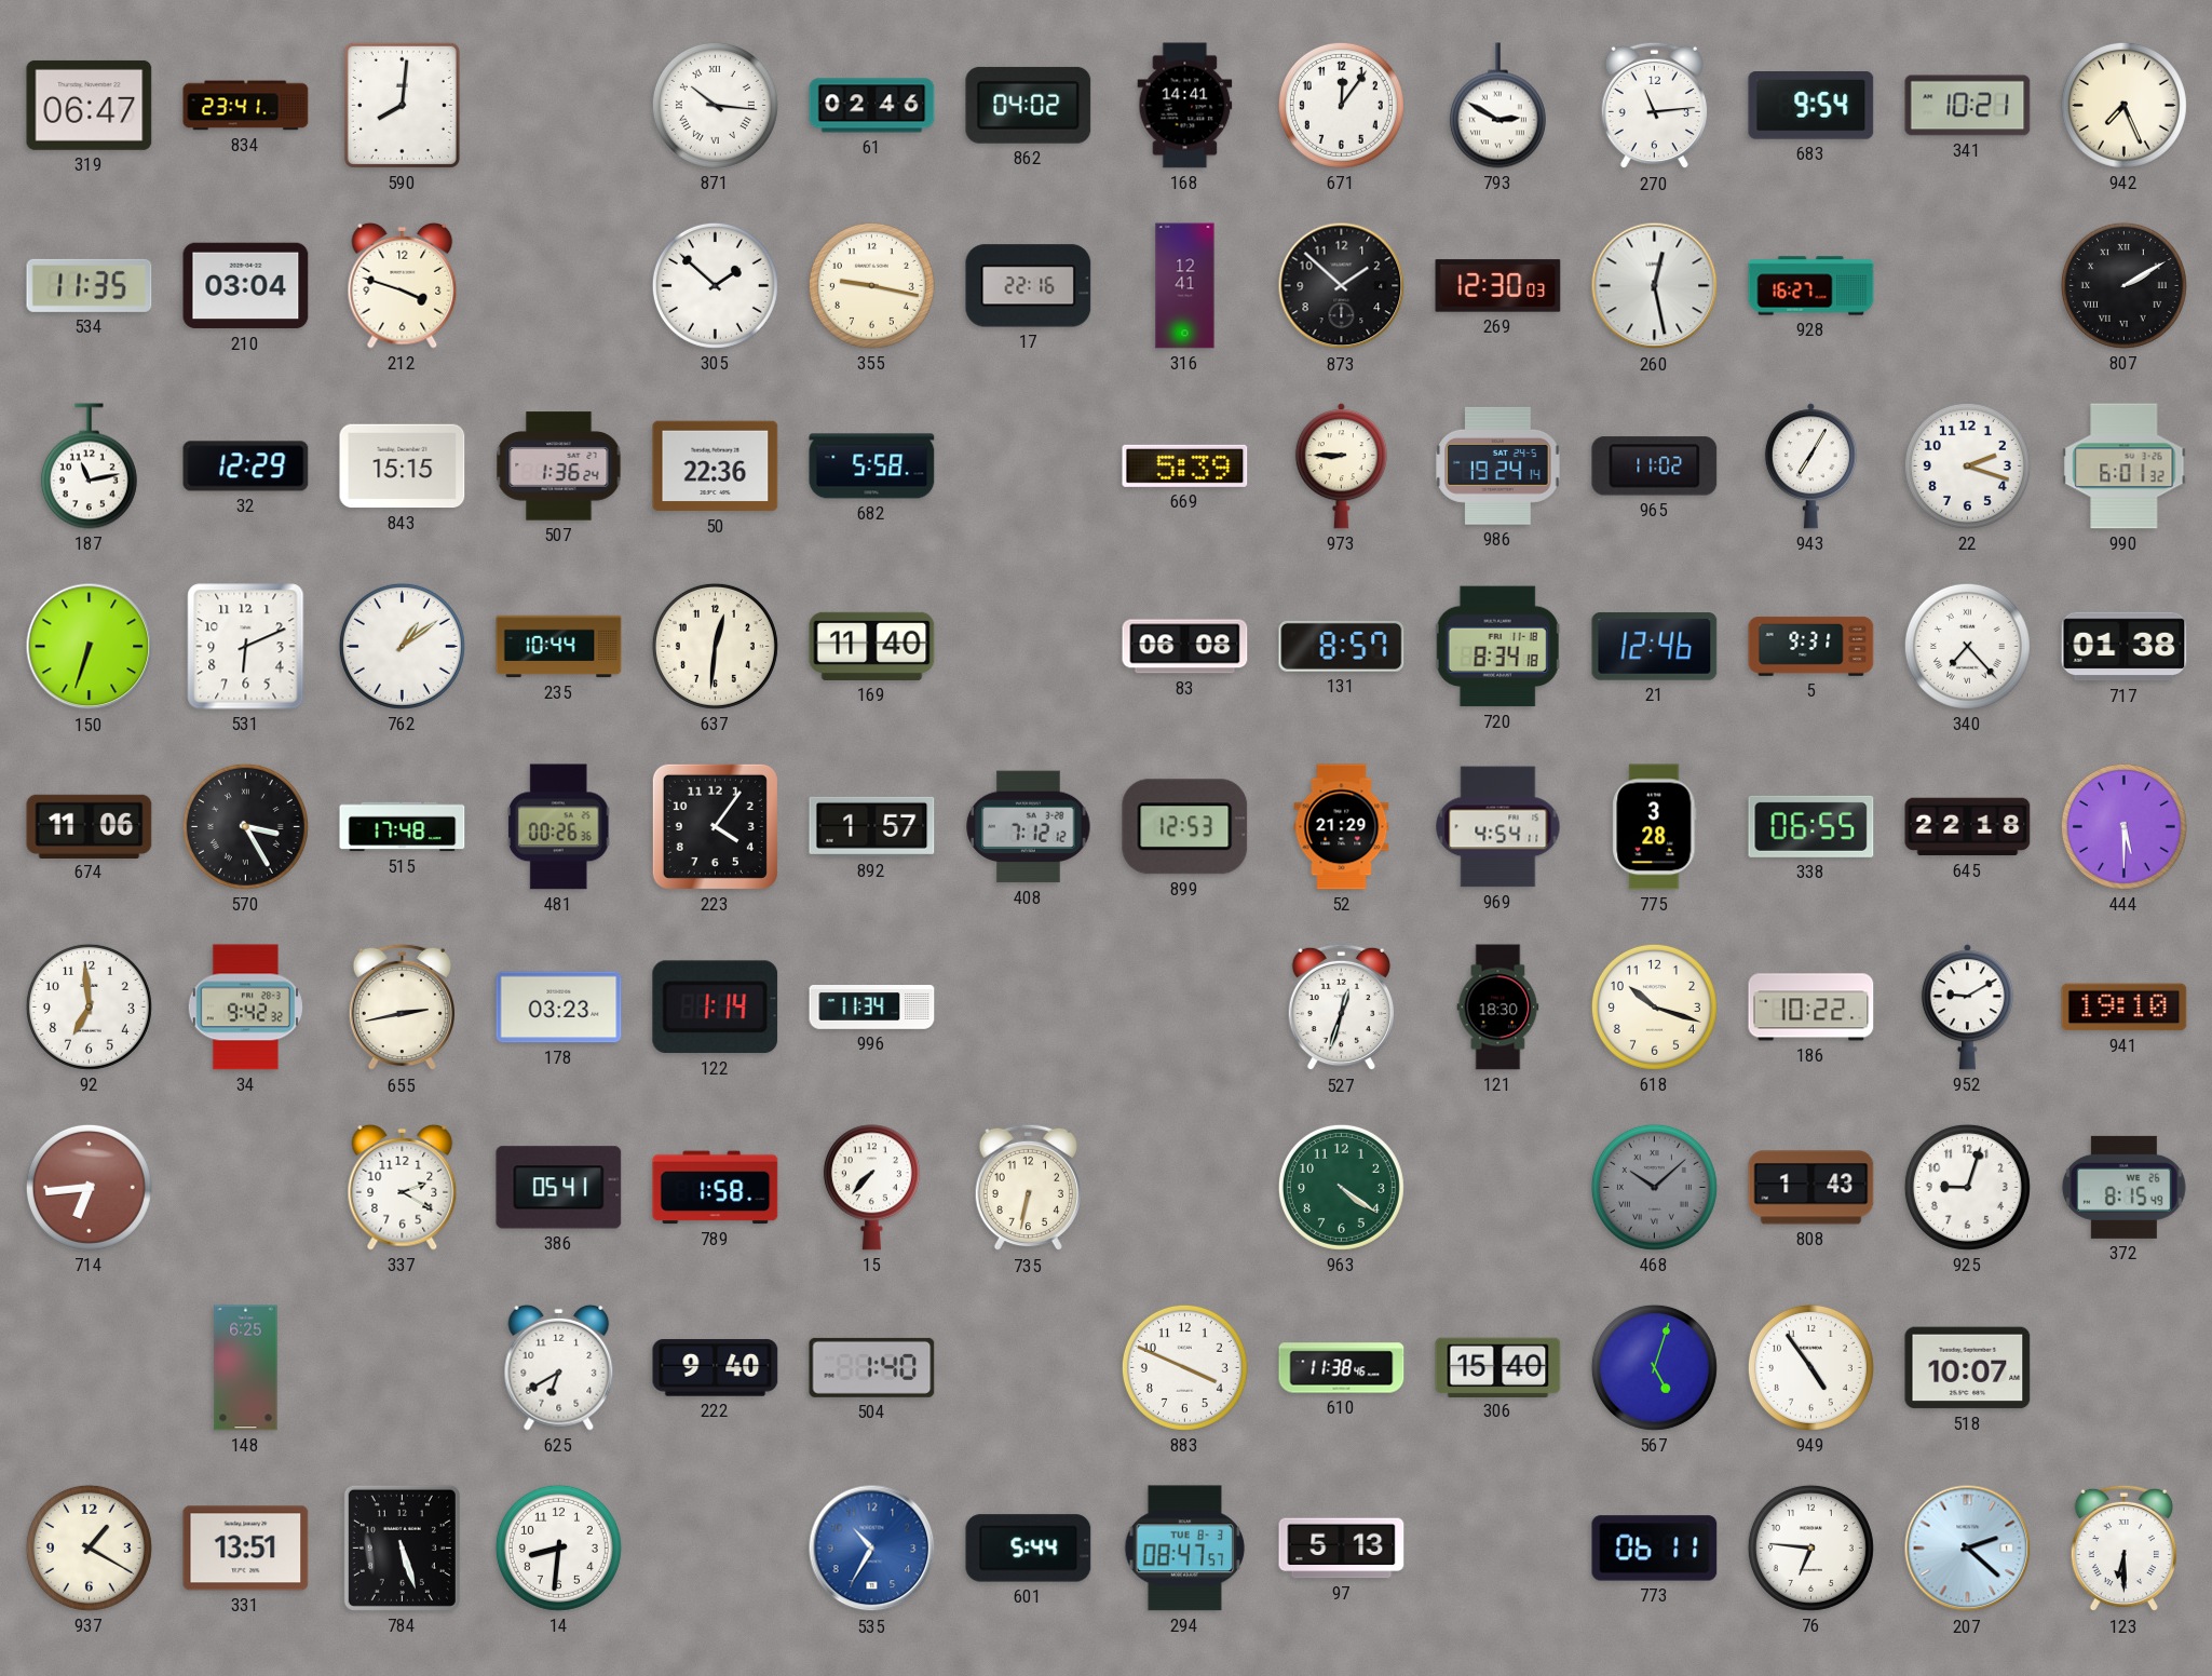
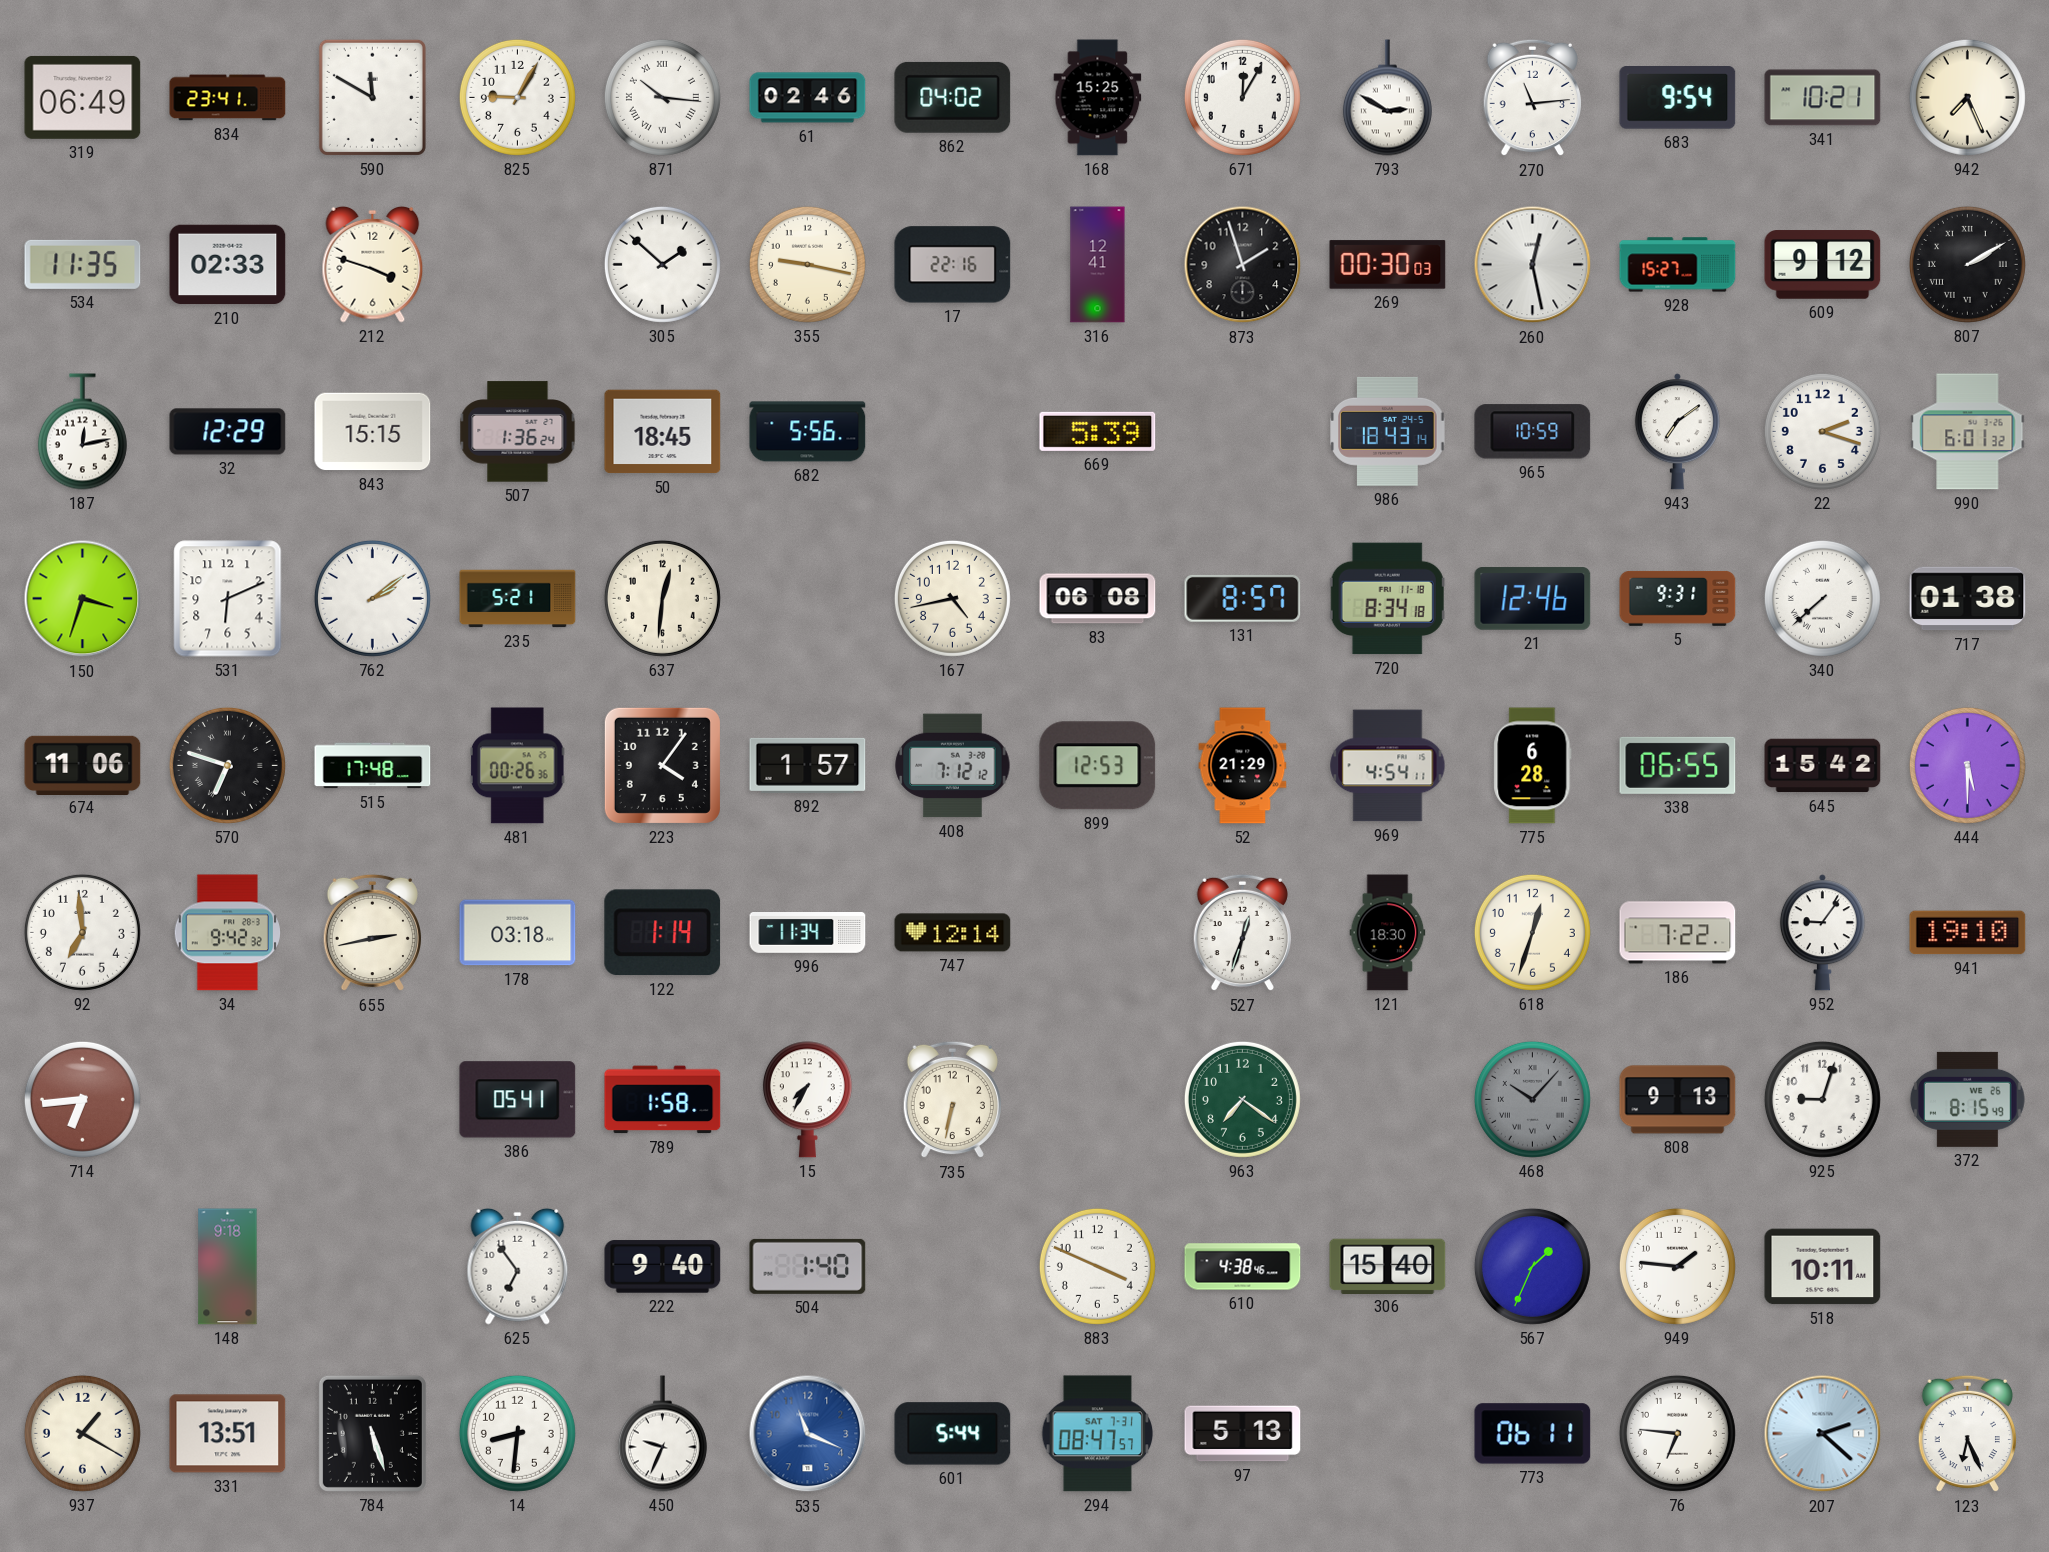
319: 06:47 -> 06:49
590: 8:01 -> 11:50
825: none -> 9:05
168: 14:41 -> 15:25
671: 12:06 -> 12:05
210: 03:04 -> 02:33
873: 1:52 -> 1:57
269: 12:30 -> 00:30
928: 16:27 -> 15:27
609: none -> 9:12
187: 11:13 -> 12:13
50: 22:36 -> 18:45
682: 5:58 -> 5:56
973: 8:45 -> none
986: 19:24 -> 18:43
965: 11:02 -> 10:59
943: 7:05 -> 7:09
150: 6:33 -> 3:33
762: 1:09 -> 2:09
235: 10:44 -> 5:21
169: 11:40 -> none
167: none -> 4:43
340: 7:23 -> 7:38
570: 3:25 -> 6:48
775: 3:28 -> 6:28
645: 22:18 -> 15:42
178: 03:23 -> 03:18
747: none -> 12:14
618: 10:18 -> 12:33
186: 10:22 -> 7:22
952: 9:10 -> 9:06
337: 2:20 -> none
15: 7:37 -> 7:35
963: 4:21 -> 7:21
468: 10:08 -> 10:07
808: 1:43 -> 9:13
148: 6:25 -> 9:18
625: 6:40 -> 6:54
610: 11:38 -> 4:38
567: 5:03 -> 1:34
949: 4:54 -> 1:46
518: 10:07 -> 10:11
450: none -> 9:34
535: 10:35 -> 11:19
294 date: TUE 8-3 -> SAT 7-31
123: 6:30 -> 6:26
